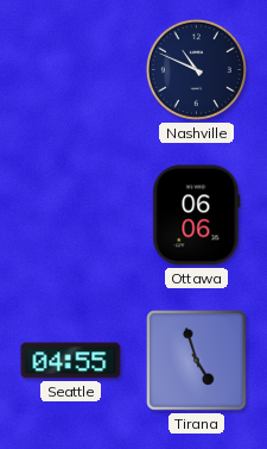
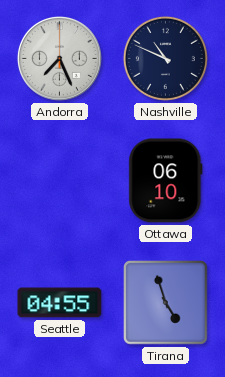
Andorra: none -> 7:26
Ottawa: 06:06 -> 06:10
